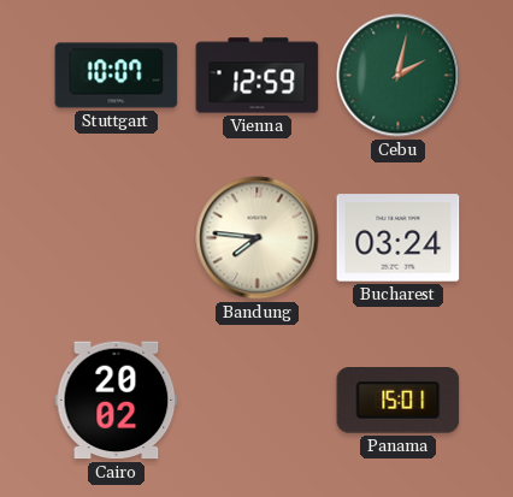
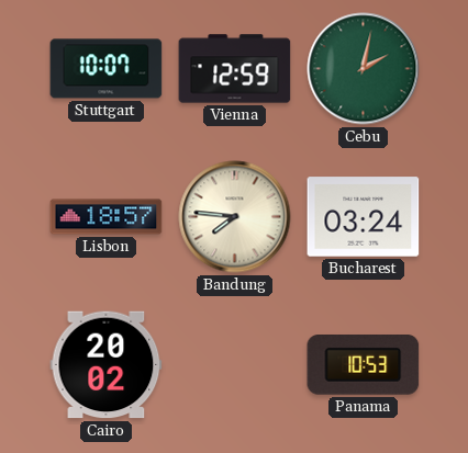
Lisbon: none -> 18:57
Panama: 15:01 -> 10:53
